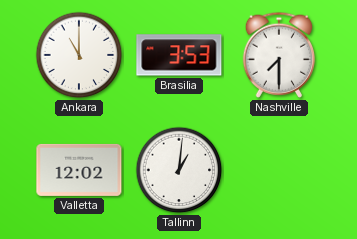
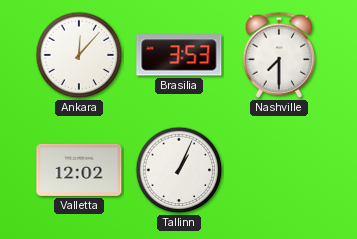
Ankara: 11:00 -> 12:07
Tallinn: 1:01 -> 1:04
